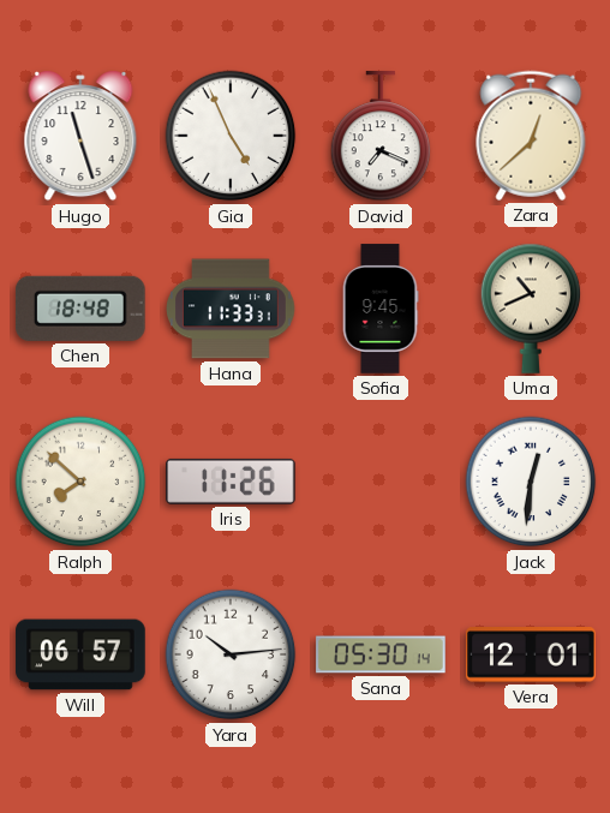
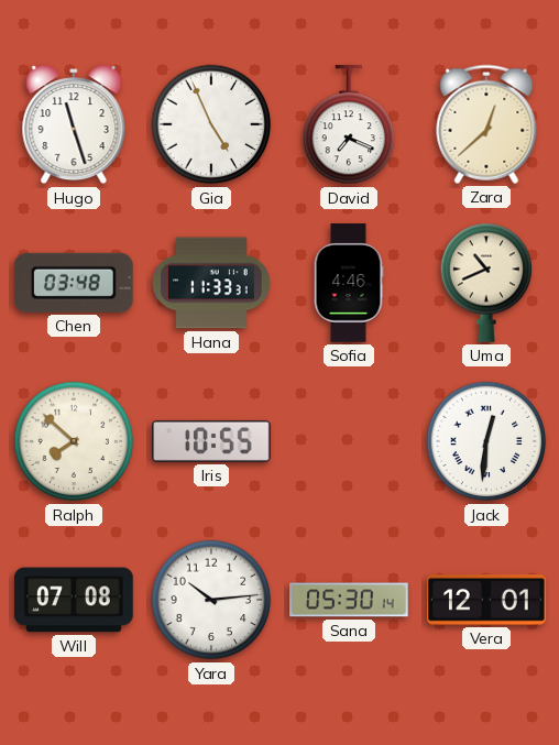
Chen: 18:48 -> 03:48
Sofia: 9:45 -> 4:46
Iris: 11:26 -> 10:55
Will: 06:57 -> 07:08
